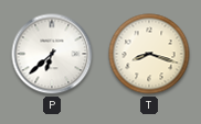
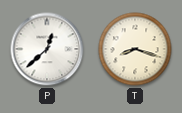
P: 6:38 -> 12:38
